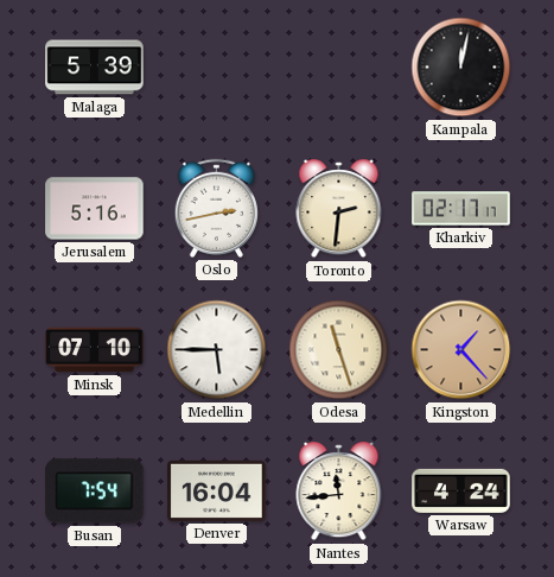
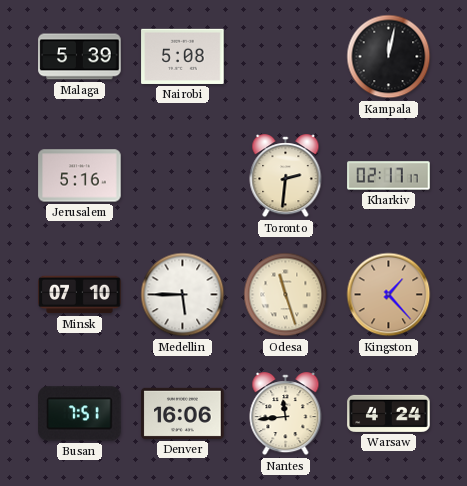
Nairobi: none -> 5:08
Oslo: 2:43 -> none
Busan: 7:54 -> 7:51
Denver: 16:04 -> 16:06
